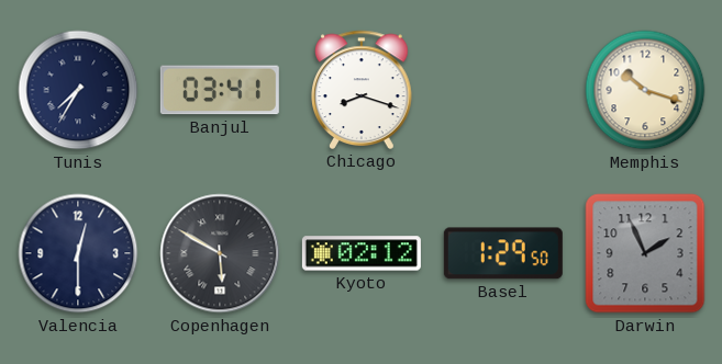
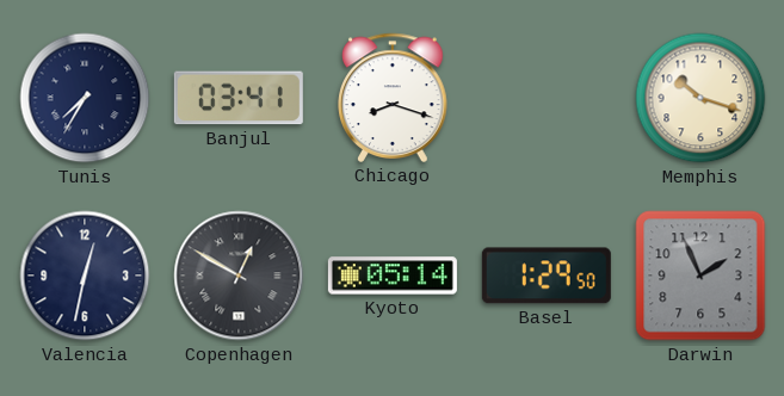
Valencia: 12:30 -> 12:32
Copenhagen: 5:50 -> 12:50
Kyoto: 02:12 -> 05:14
